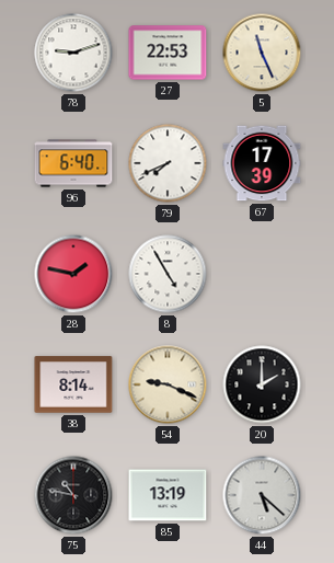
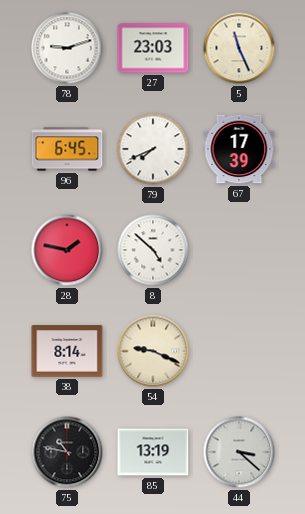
27: 22:53 -> 23:03
96: 6:40 -> 6:45
8: 4:55 -> 4:52
20: 2:00 -> none
44: 5:22 -> 3:22
